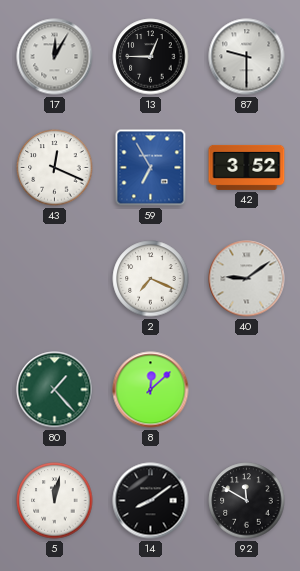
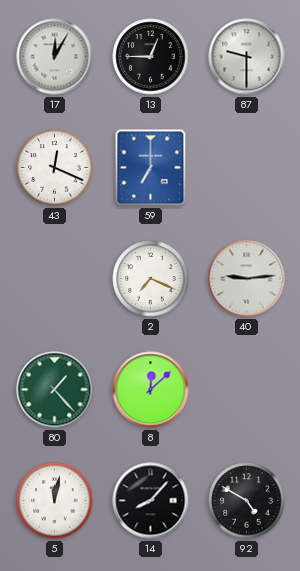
59: 6:55 -> 7:00
42: 3:52 -> none
40: 9:09 -> 9:14
14: 8:09 -> 8:07
92: 11:50 -> 4:50
